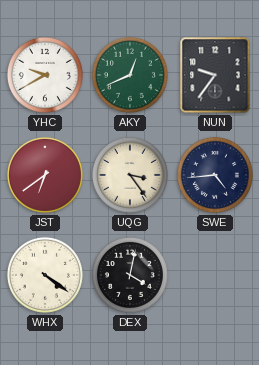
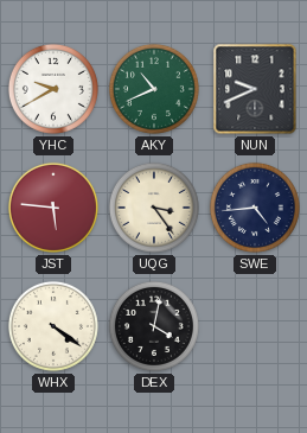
AKY: 12:41 -> 10:41
NUN: 9:36 -> 9:41
JST: 6:39 -> 5:46
